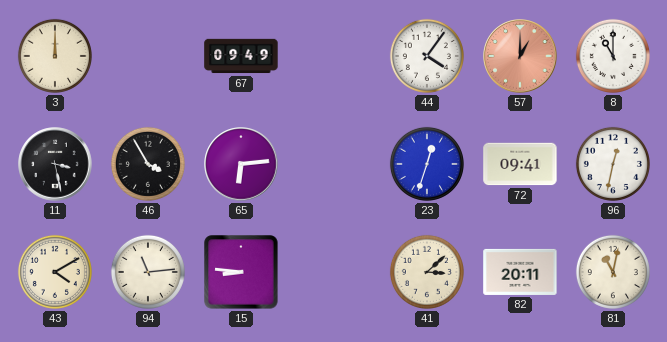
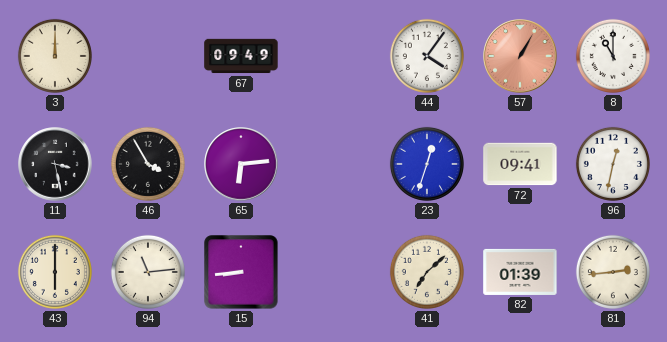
57: 1:00 -> 1:05
43: 4:10 -> 6:00
15: 8:46 -> 8:44
41: 3:08 -> 7:08
82: 20:11 -> 01:39
81: 11:02 -> 2:44
